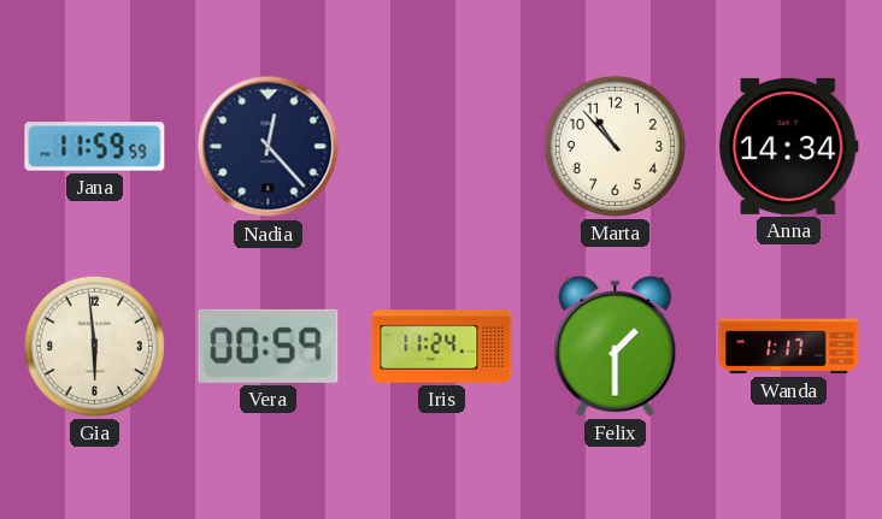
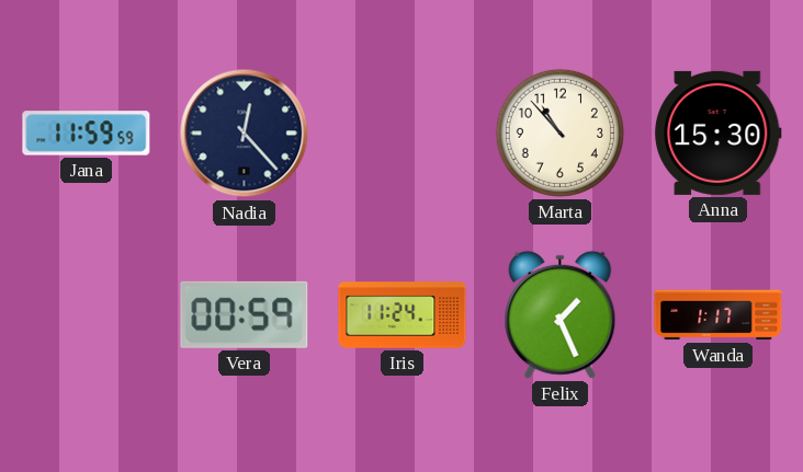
Anna: 14:34 -> 15:30
Gia: 5:59 -> none
Felix: 1:30 -> 1:26
